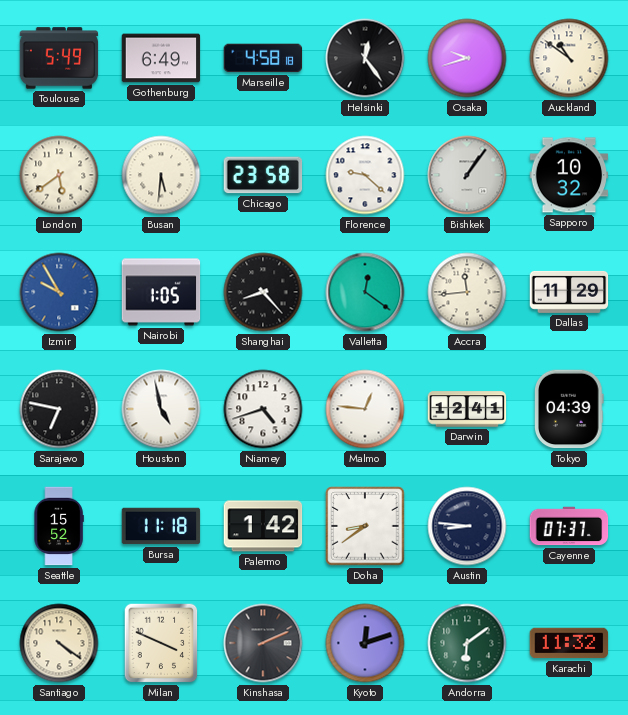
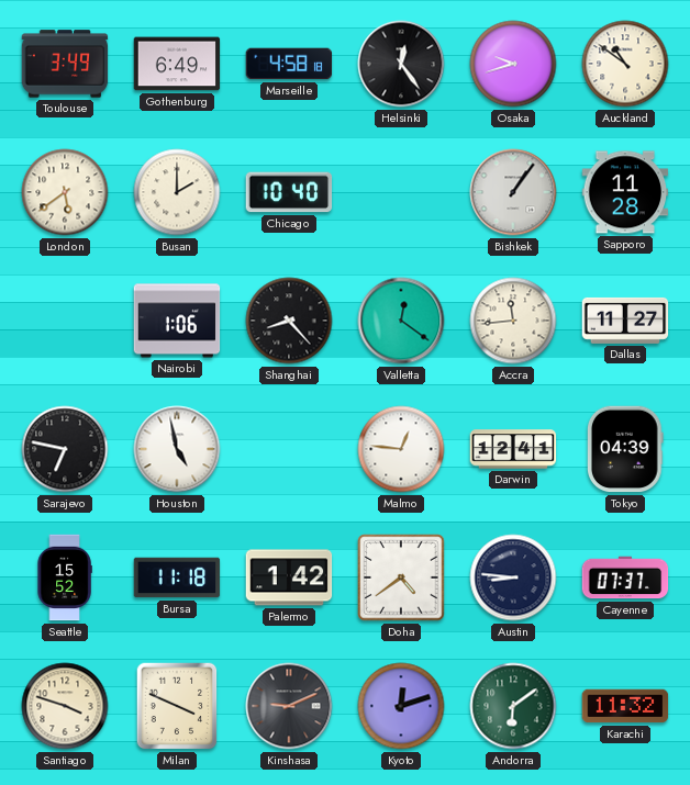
Toulouse: 5:49 -> 3:49
Busan: 5:31 -> 2:00
Chicago: 23:58 -> 10:40
Florence: 9:22 -> none
Sapporo: 10:32 -> 11:28
Izmir: 9:55 -> none
Nairobi: 1:05 -> 1:06
Dallas: 11:29 -> 11:27
Niamey: 4:42 -> none
Doha: 8:39 -> 4:39
Santiago: 4:21 -> 3:48
Kinshasa: 2:11 -> 9:11
